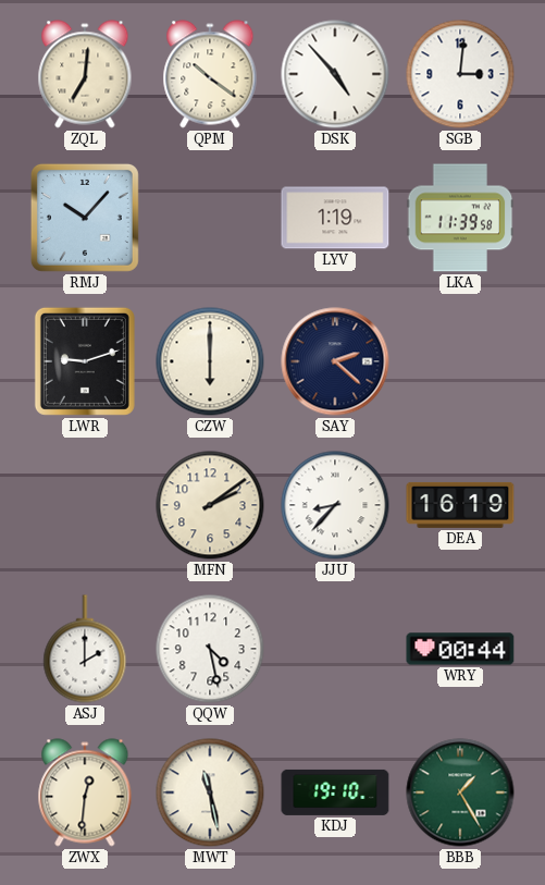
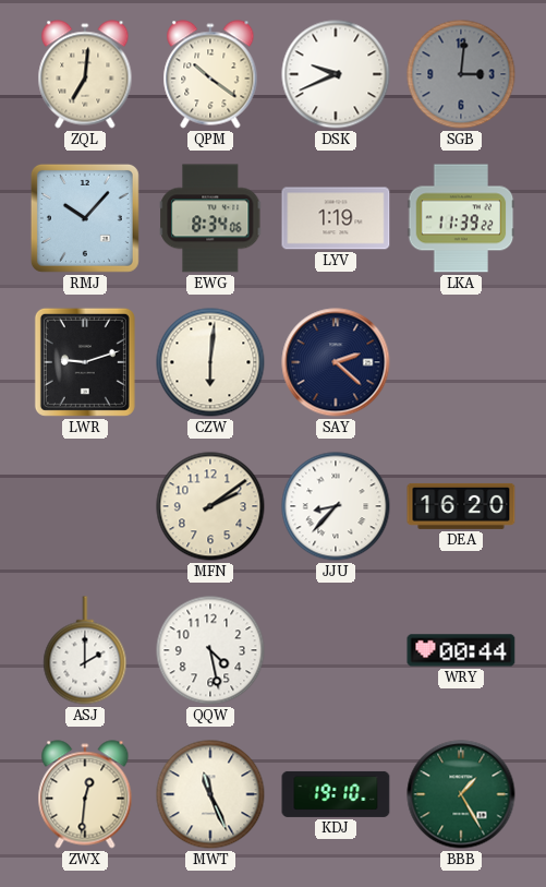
DSK: 4:53 -> 9:41
SGB dial: white -> grey
EWG: none -> 8:34
LKA: 11:39:58 -> 11:39:22
CZW: 6:00 -> 6:01
DEA: 16:19 -> 16:20
MWT: 11:28 -> 11:26
